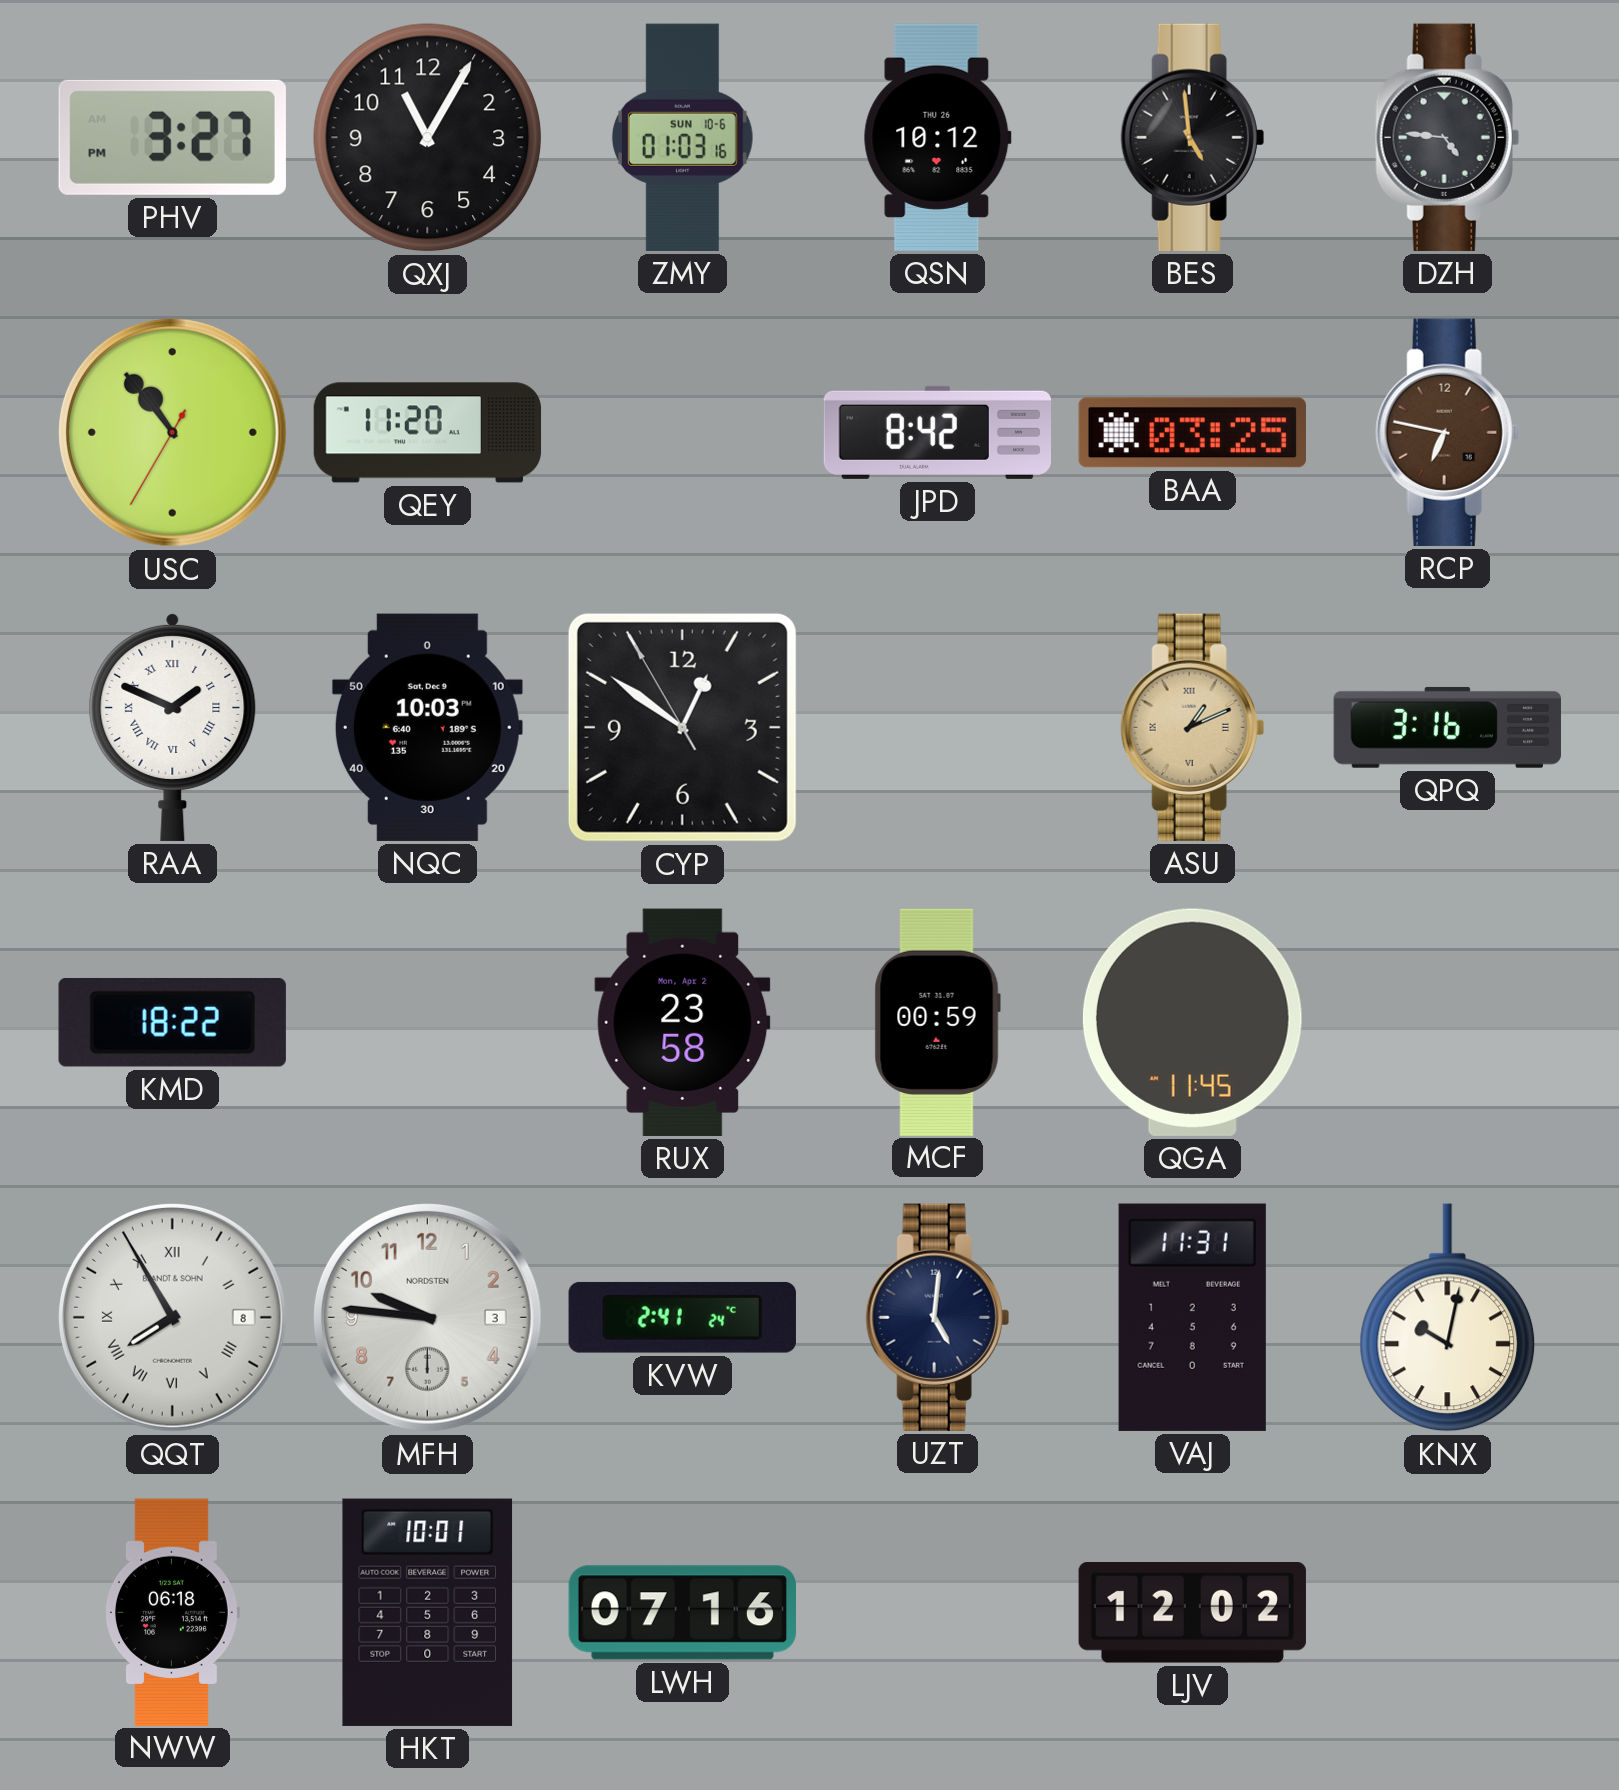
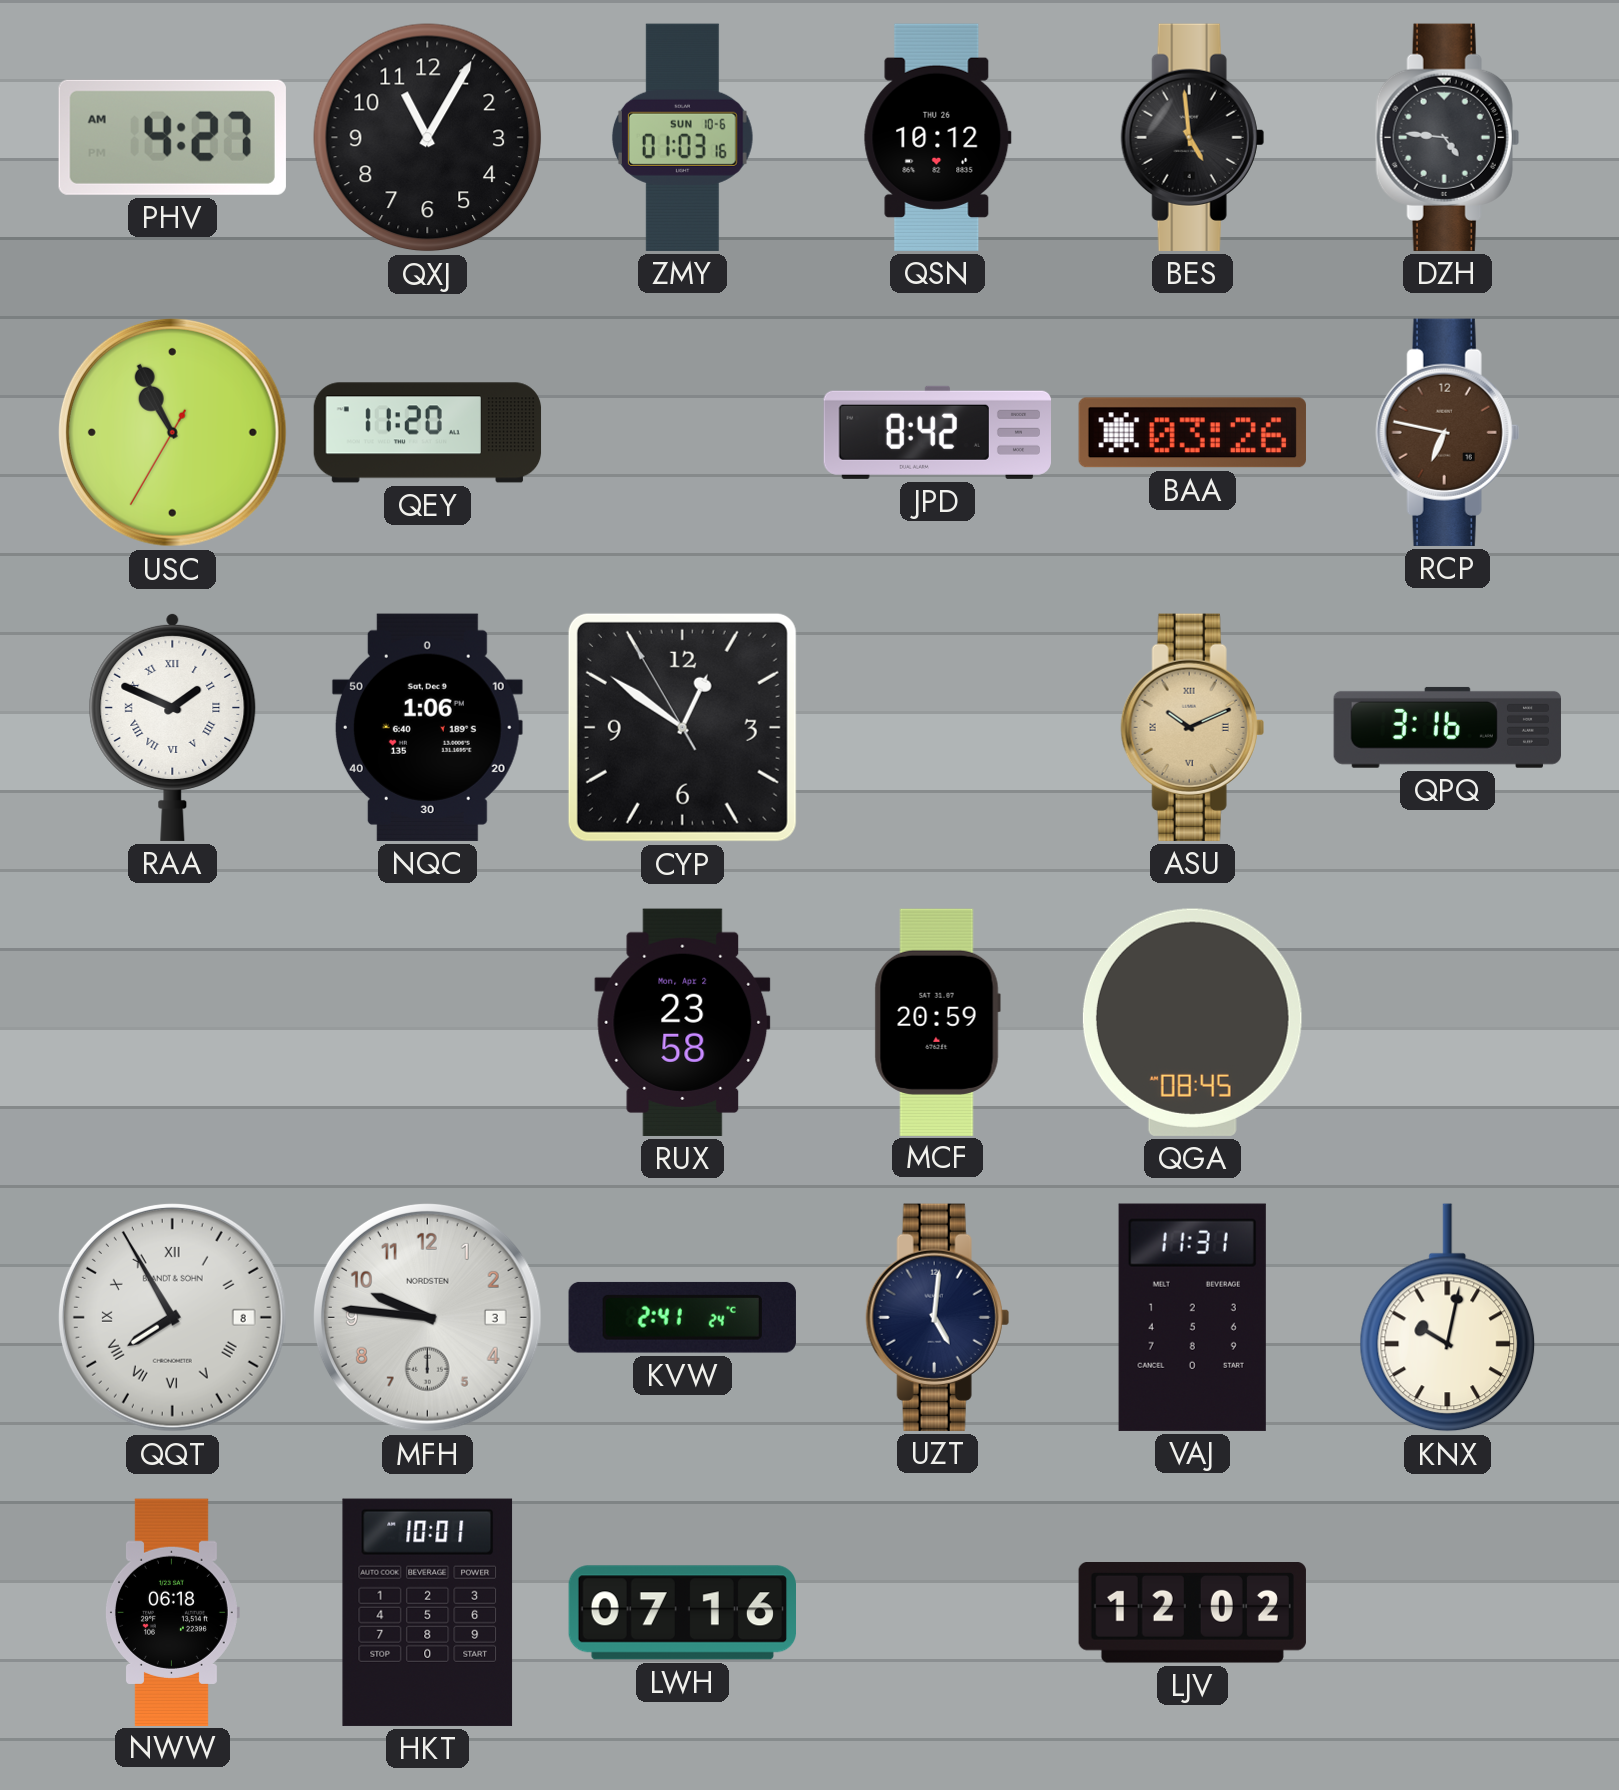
PHV: 3:27 -> 4:27
USC: 10:53 -> 10:55
BAA: 03:25 -> 03:26
NQC: 10:03 -> 1:06
ASU: 1:11 -> 10:11
KMD: 18:22 -> none
MCF: 00:59 -> 20:59
QGA: 11:45 -> 08:45
